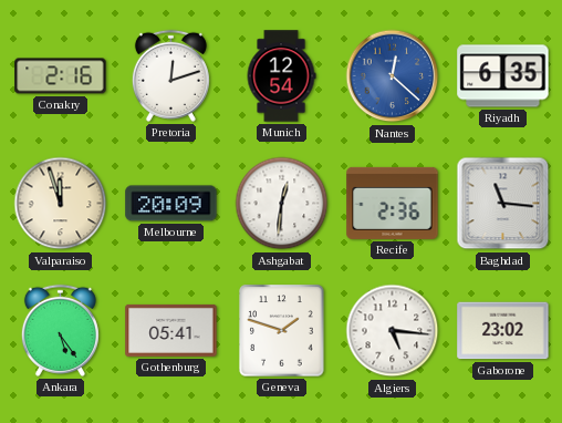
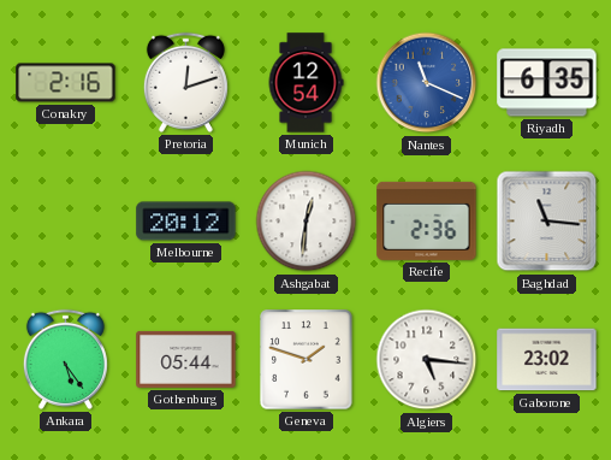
Nantes: 12:22 -> 11:19
Valparaiso: 11:57 -> none
Melbourne: 20:09 -> 20:12
Gothenburg: 05:41 -> 05:44
